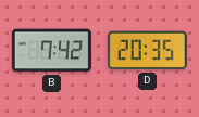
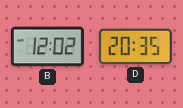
B: 7:42 -> 12:02
